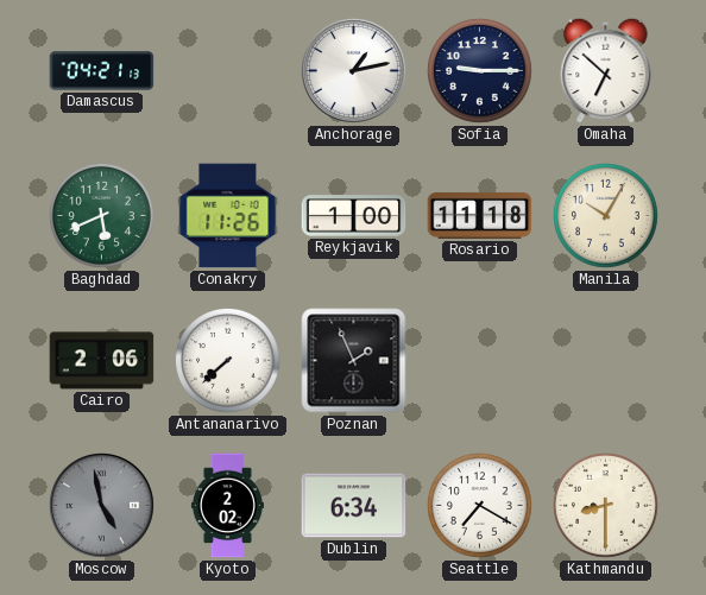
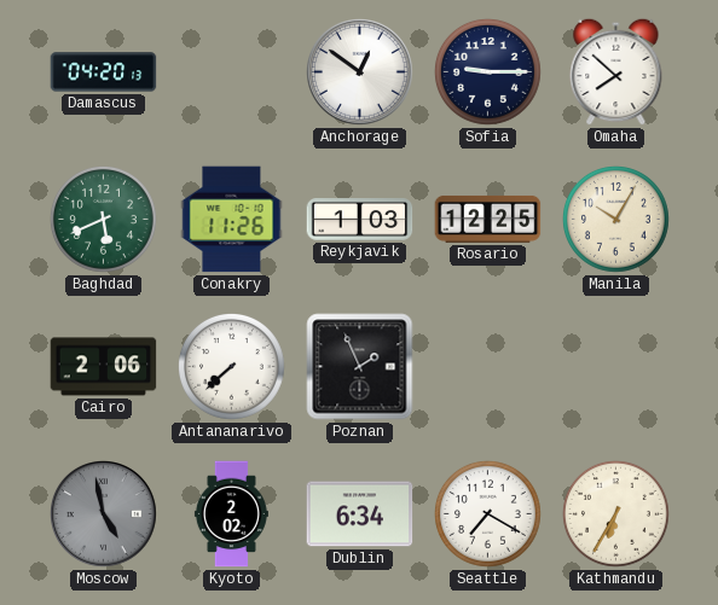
Damascus: 04:21 -> 04:20
Anchorage: 1:13 -> 12:51
Omaha: 6:52 -> 7:52
Reykjavik: 1:00 -> 1:03
Rosario: 11:18 -> 12:25
Kathmandu: 8:30 -> 6:35
